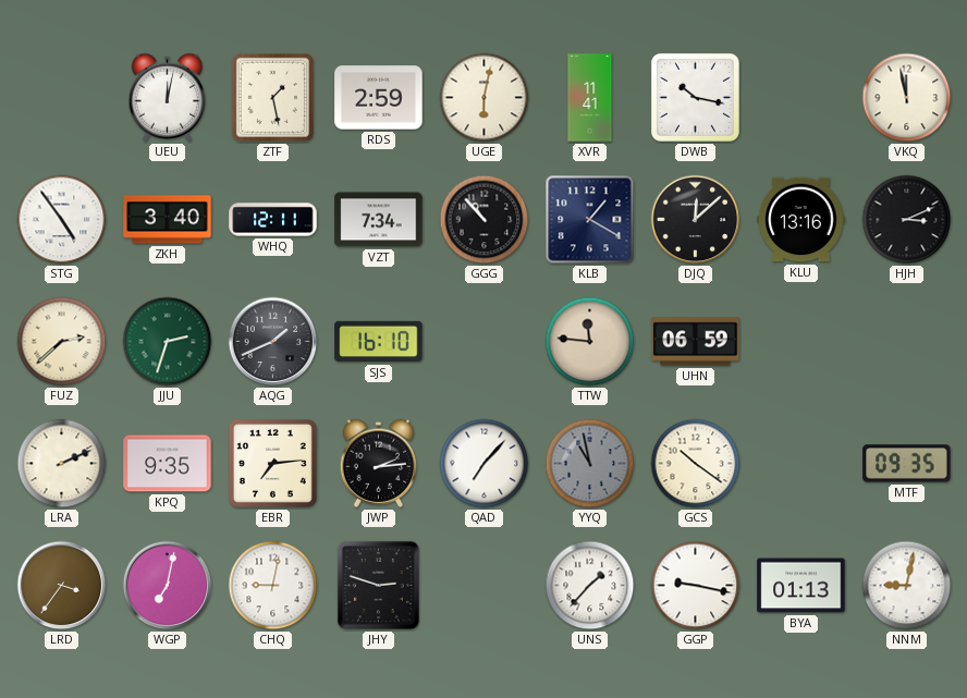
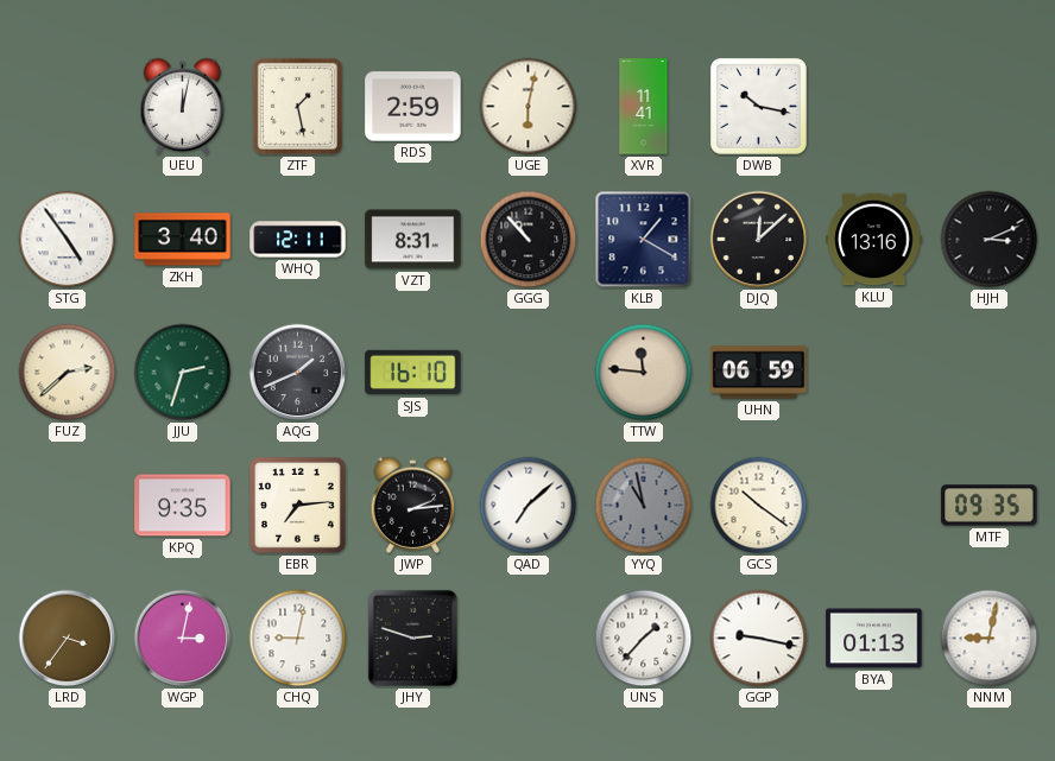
VKQ: 11:58 -> none
VZT: 7:34 -> 8:31
LRA: 2:11 -> none
QAD: 7:07 -> 7:08
WGP: 7:02 -> 3:02
